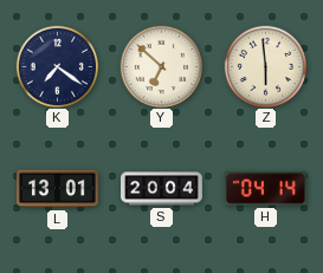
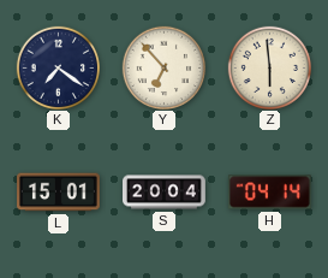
Y: 6:52 -> 6:53
L: 13:01 -> 15:01
